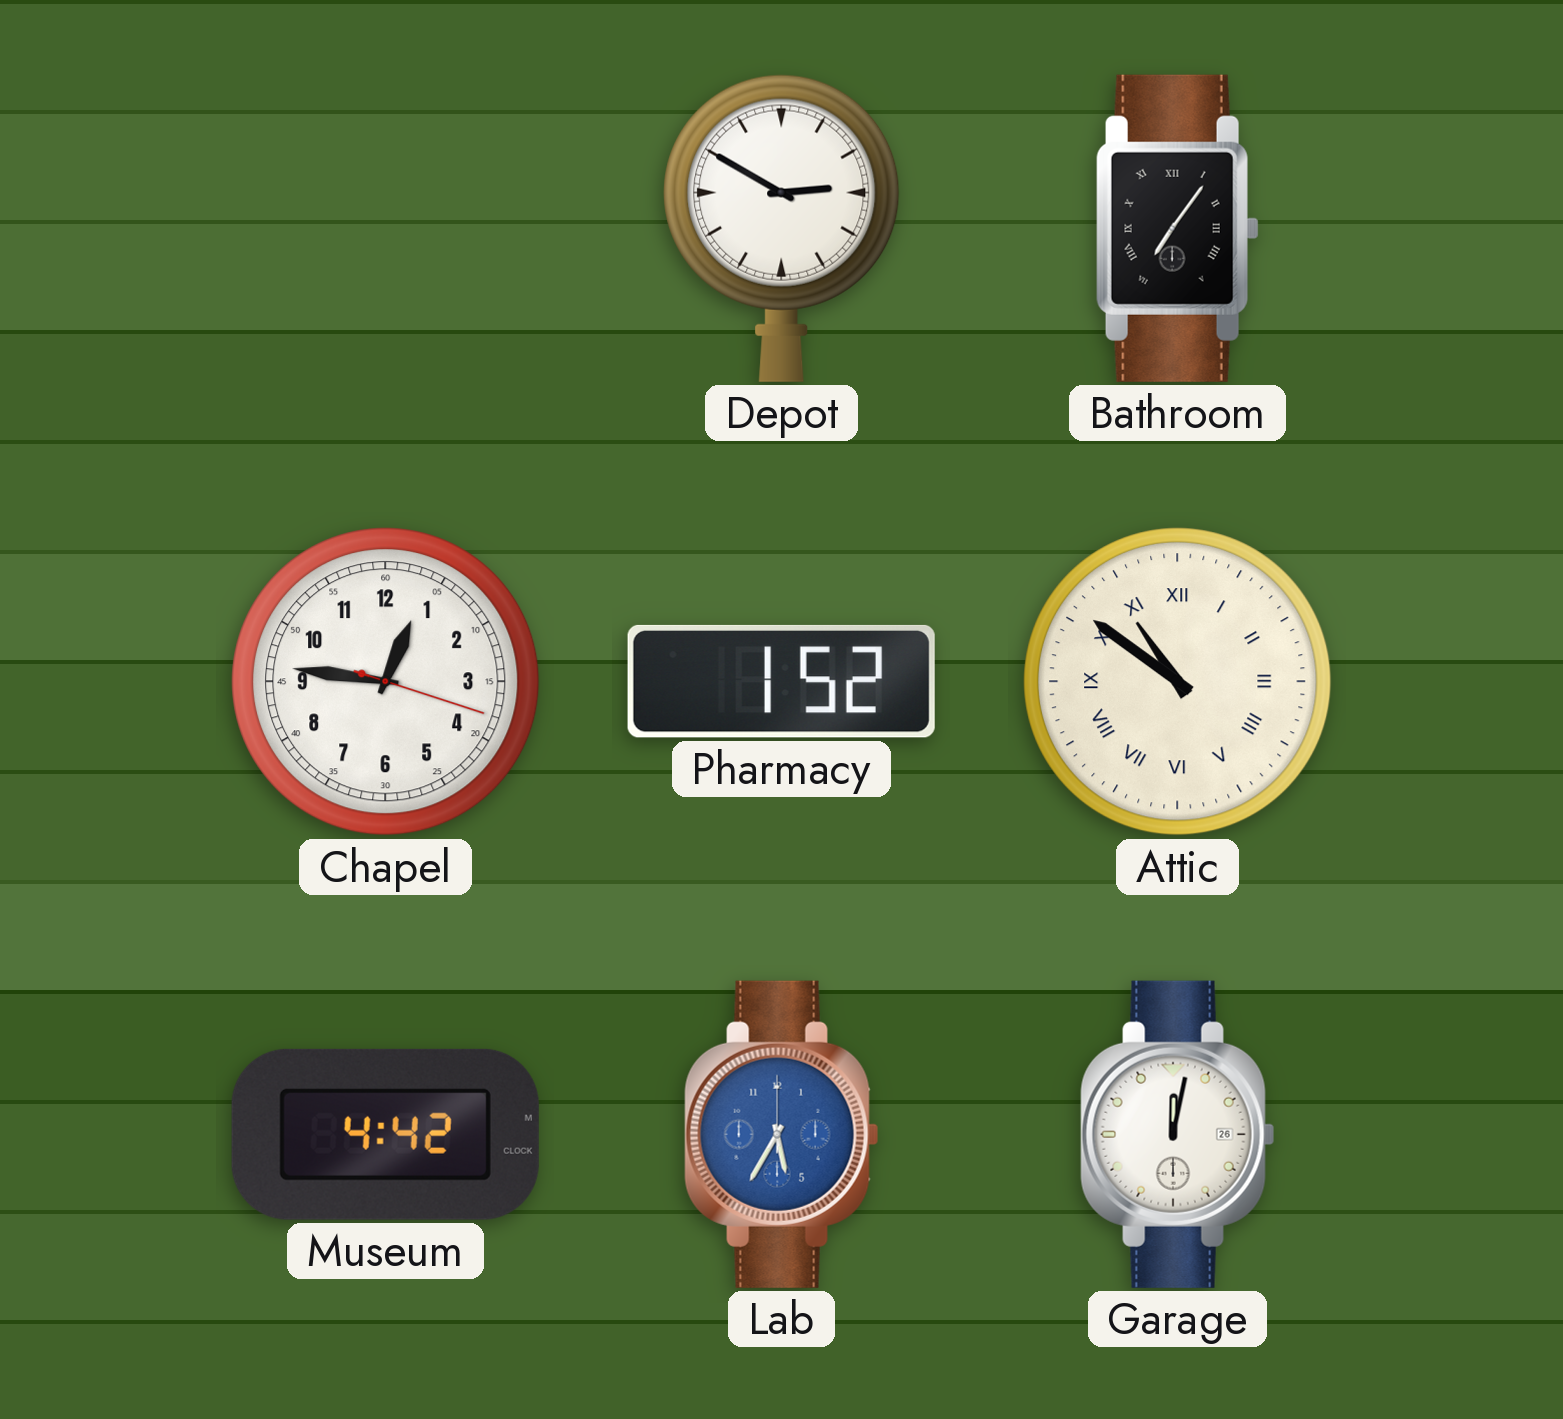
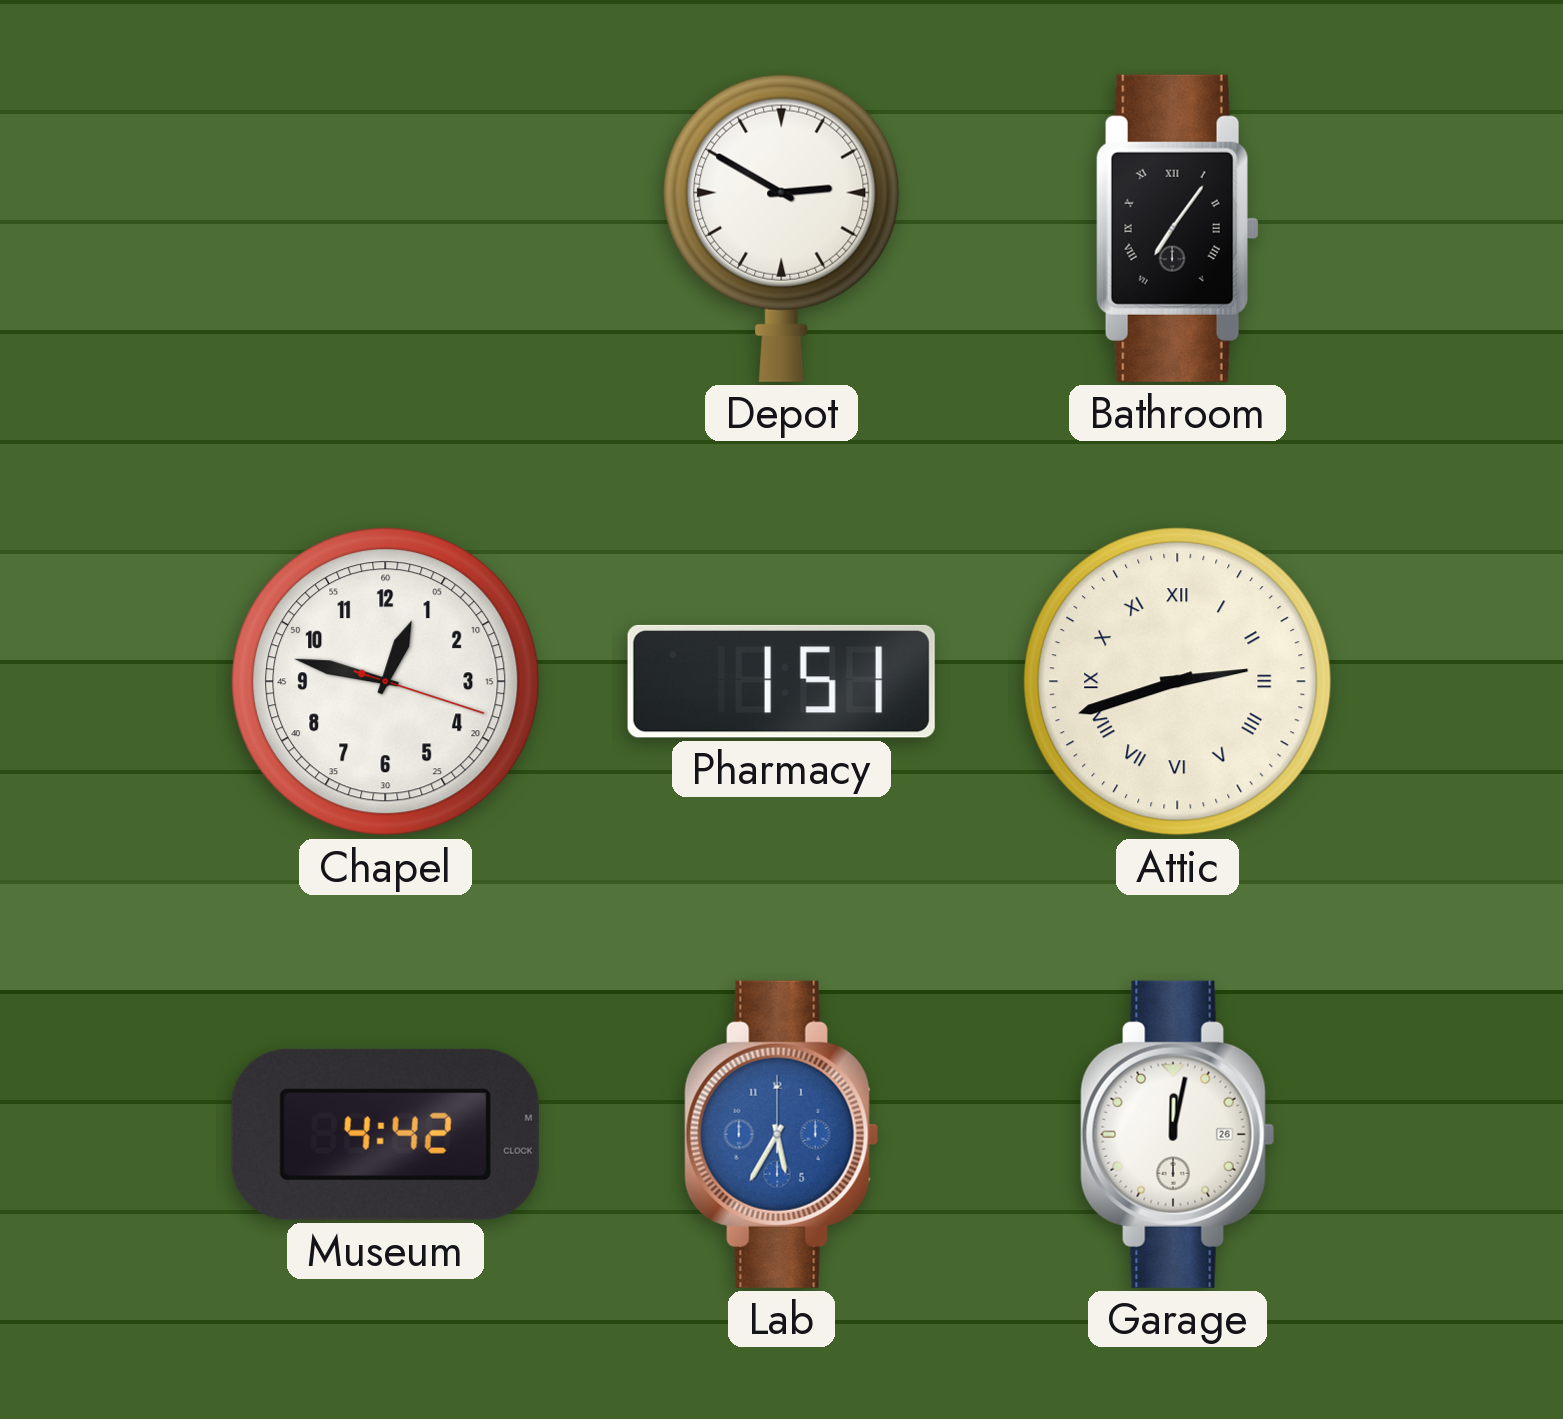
Chapel: 12:46 -> 12:47
Pharmacy: 1:52 -> 1:51
Attic: 10:51 -> 2:42
